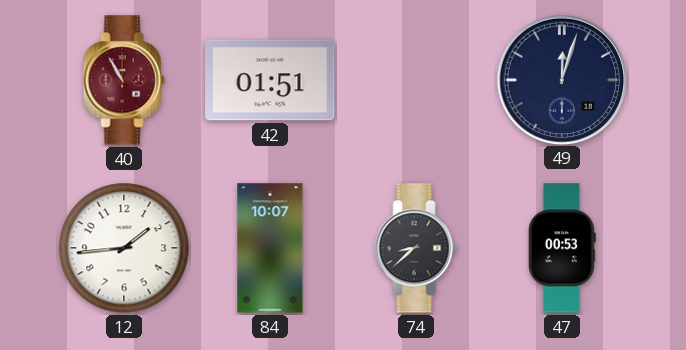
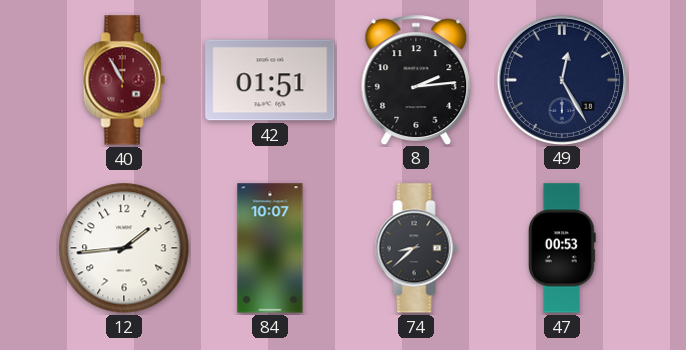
8: none -> 2:14
49: 12:03 -> 12:25
